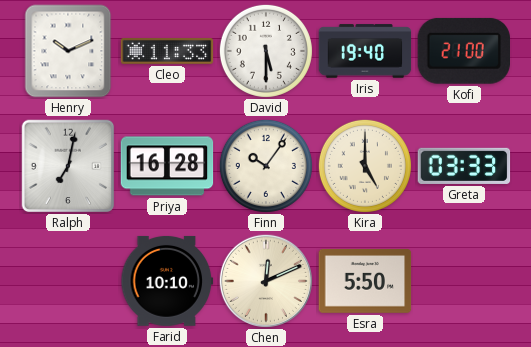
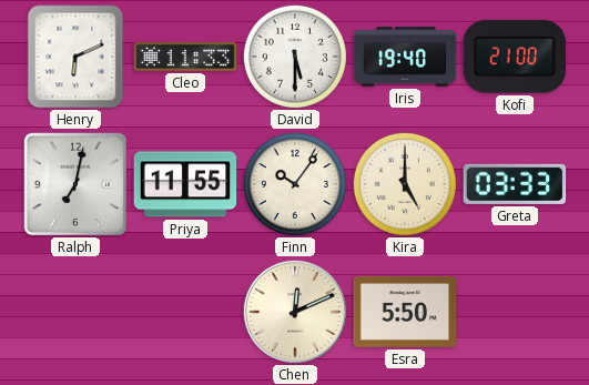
Henry: 10:11 -> 6:11
Priya: 16:28 -> 11:55
Farid: 10:10 -> none
